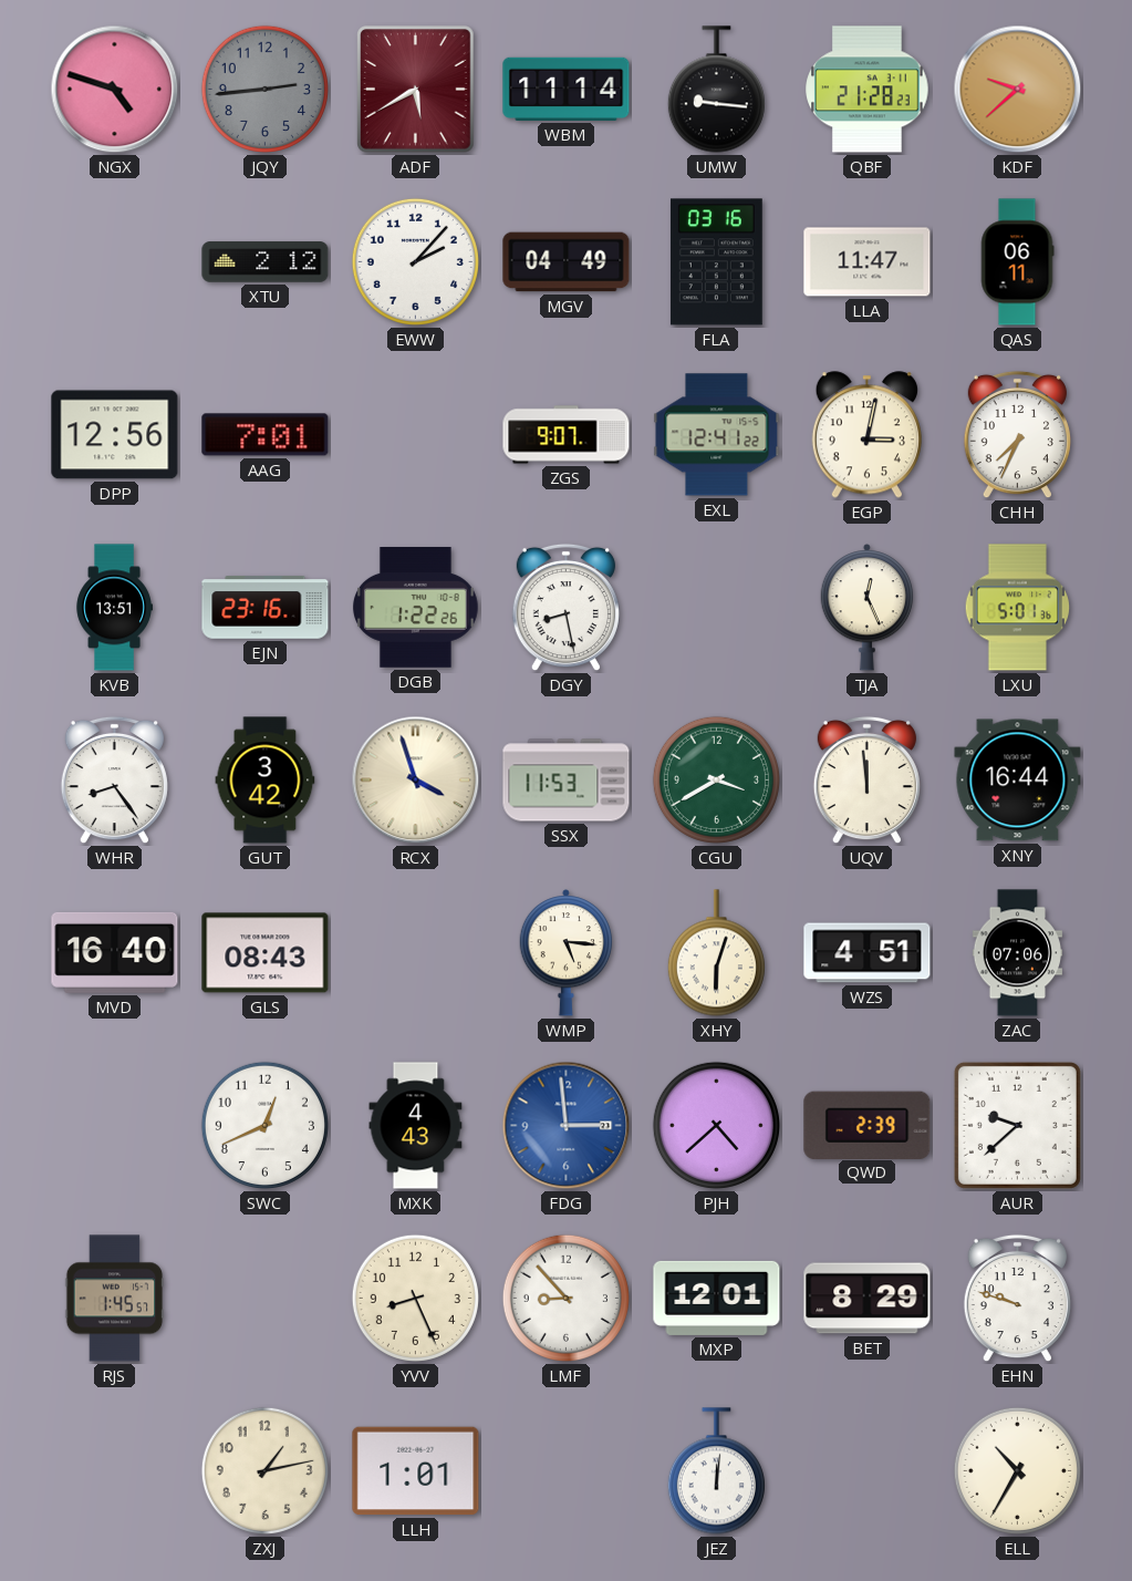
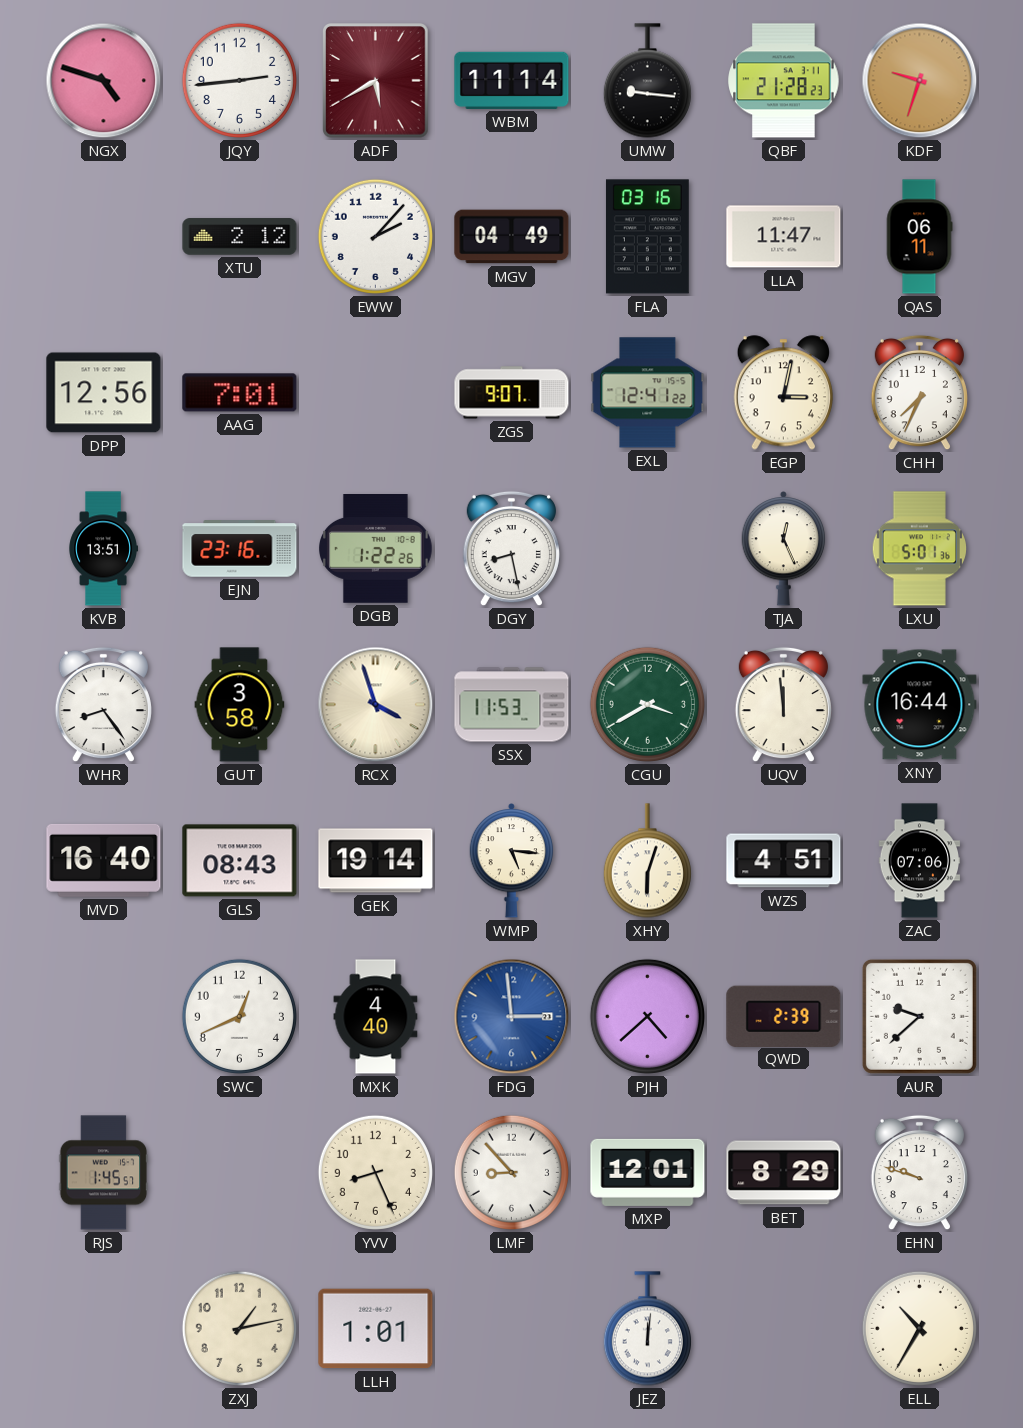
JQY dial: grey -> white
KDF: 9:38 -> 9:33
GUT: 3:42 -> 3:58
GEK: none -> 19:14
MXK: 4:43 -> 4:40
